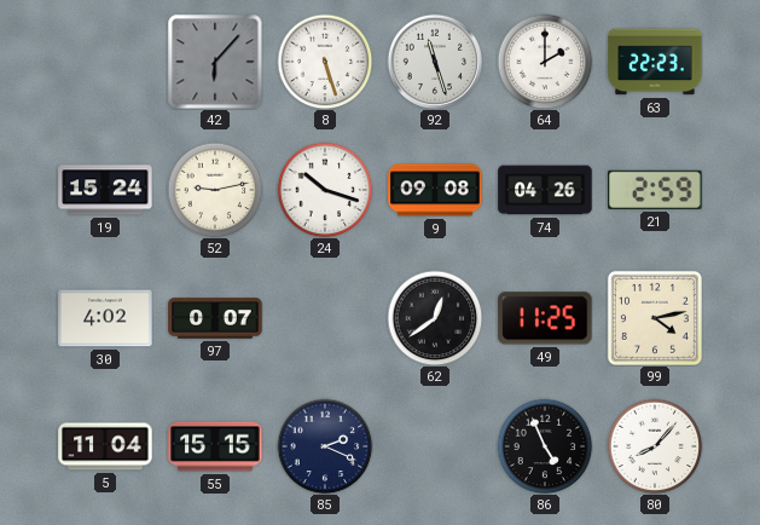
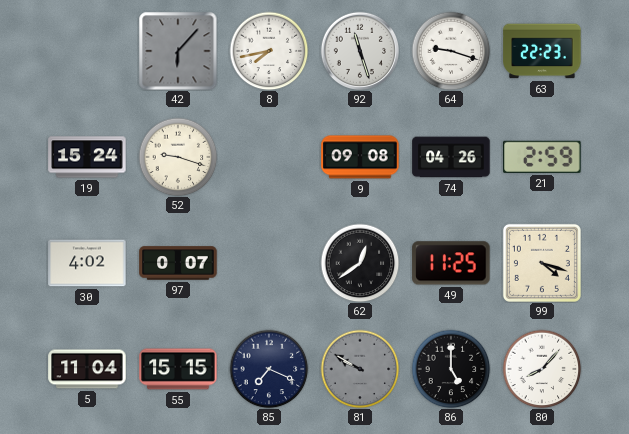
8: 5:27 -> 7:43
64: 2:00 -> 9:18
52: 9:13 -> 9:18
24: 10:18 -> none
99: 4:13 -> 4:18
85: 2:19 -> 7:19
81: none -> 9:50
86: 4:56 -> 5:00
